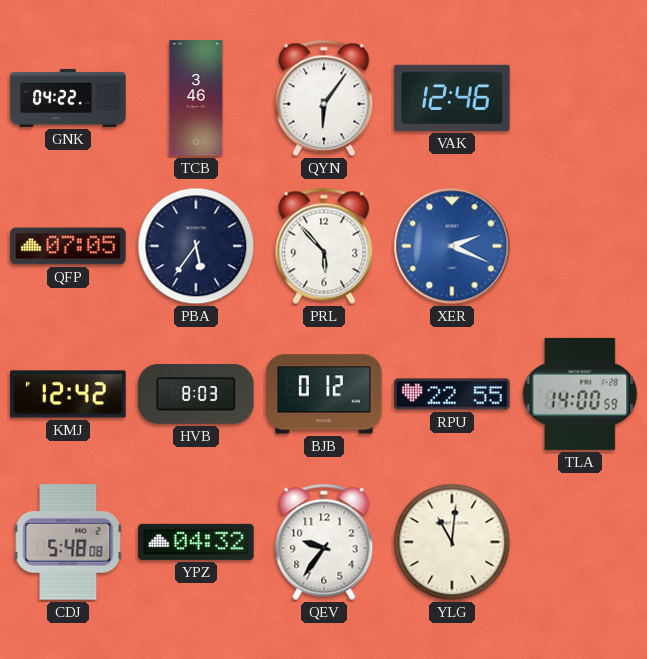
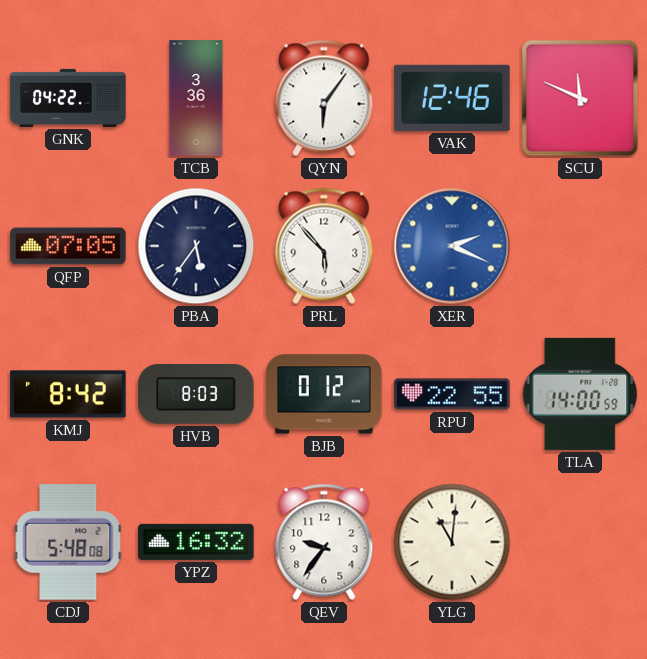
TCB: 3:46 -> 3:36
SCU: none -> 11:49
KMJ: 12:42 -> 8:42
YPZ: 04:32 -> 16:32
